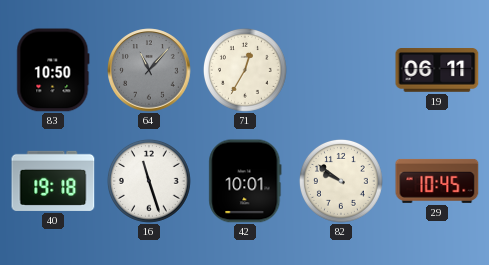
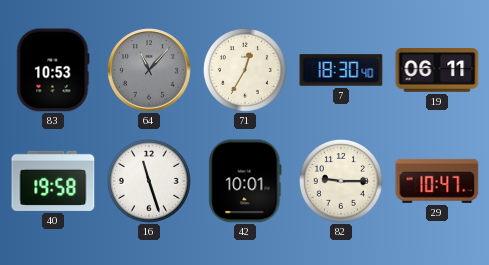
83: 10:50 -> 10:53
7: none -> 18:30
40: 19:18 -> 19:58
82: 9:51 -> 9:15
29: 10:45 -> 10:47
